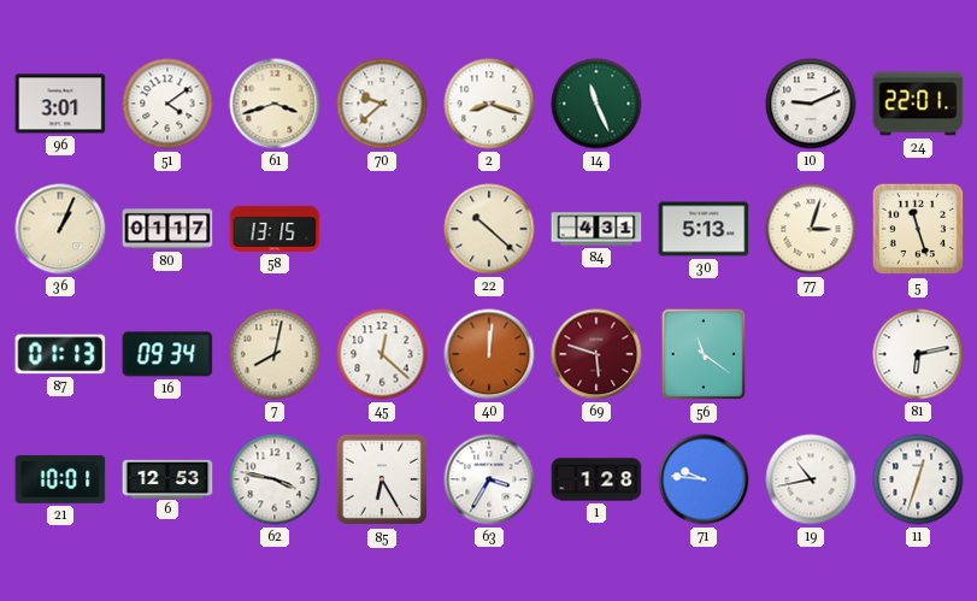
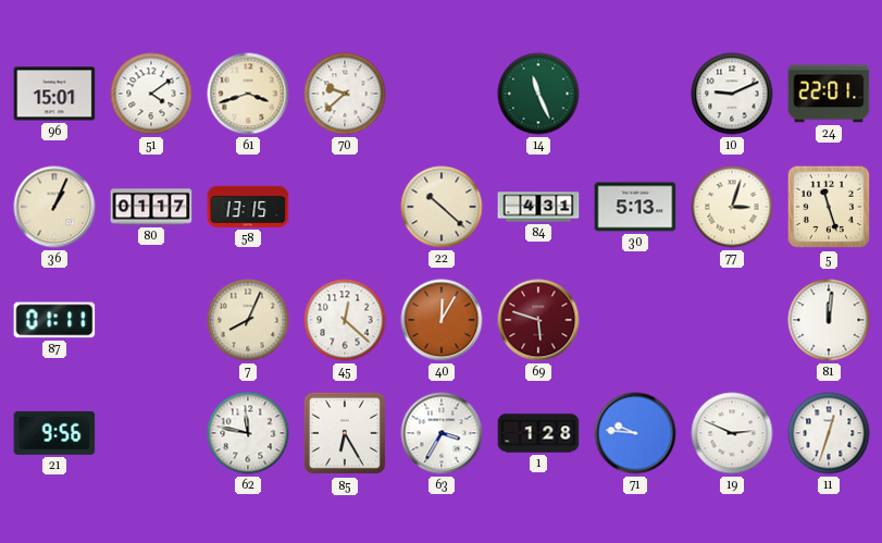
96: 3:01 -> 15:01
2: 8:18 -> none
87: 01:13 -> 01:11
16: 09:34 -> none
7: 8:02 -> 8:04
40: 12:01 -> 12:05
56: 11:21 -> none
81: 6:13 -> 12:01
21: 10:01 -> 9:56
6: 12:53 -> none
62: 3:47 -> 11:47
19: 10:43 -> 2:49
